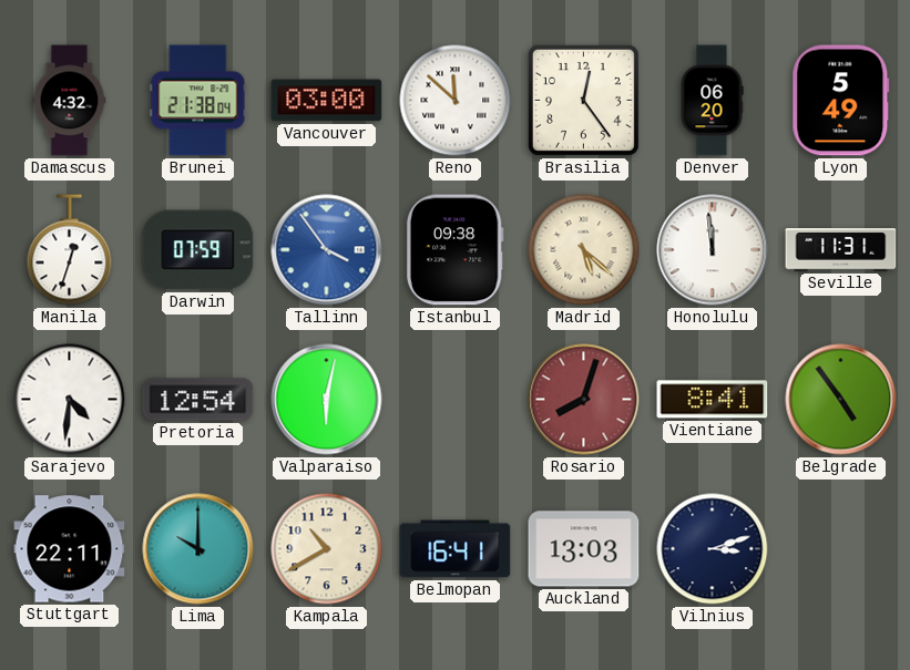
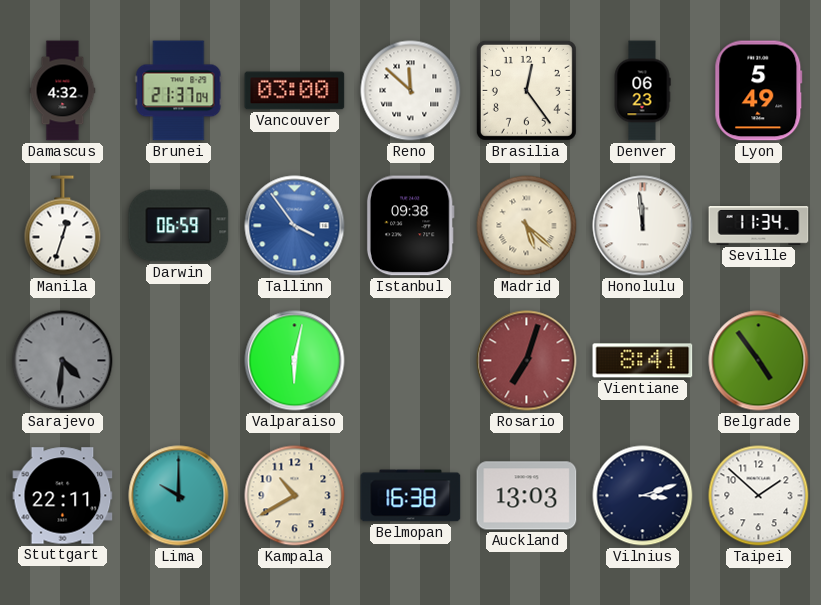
Brunei: 21:38 -> 21:37
Denver: 06:20 -> 06:23
Darwin: 07:59 -> 06:59
Seville: 11:31 -> 11:34
Sarajevo dial: white -> grey
Pretoria: 12:54 -> none
Rosario: 8:03 -> 7:03
Belmopan: 16:41 -> 16:38
Taipei: none -> 1:52
